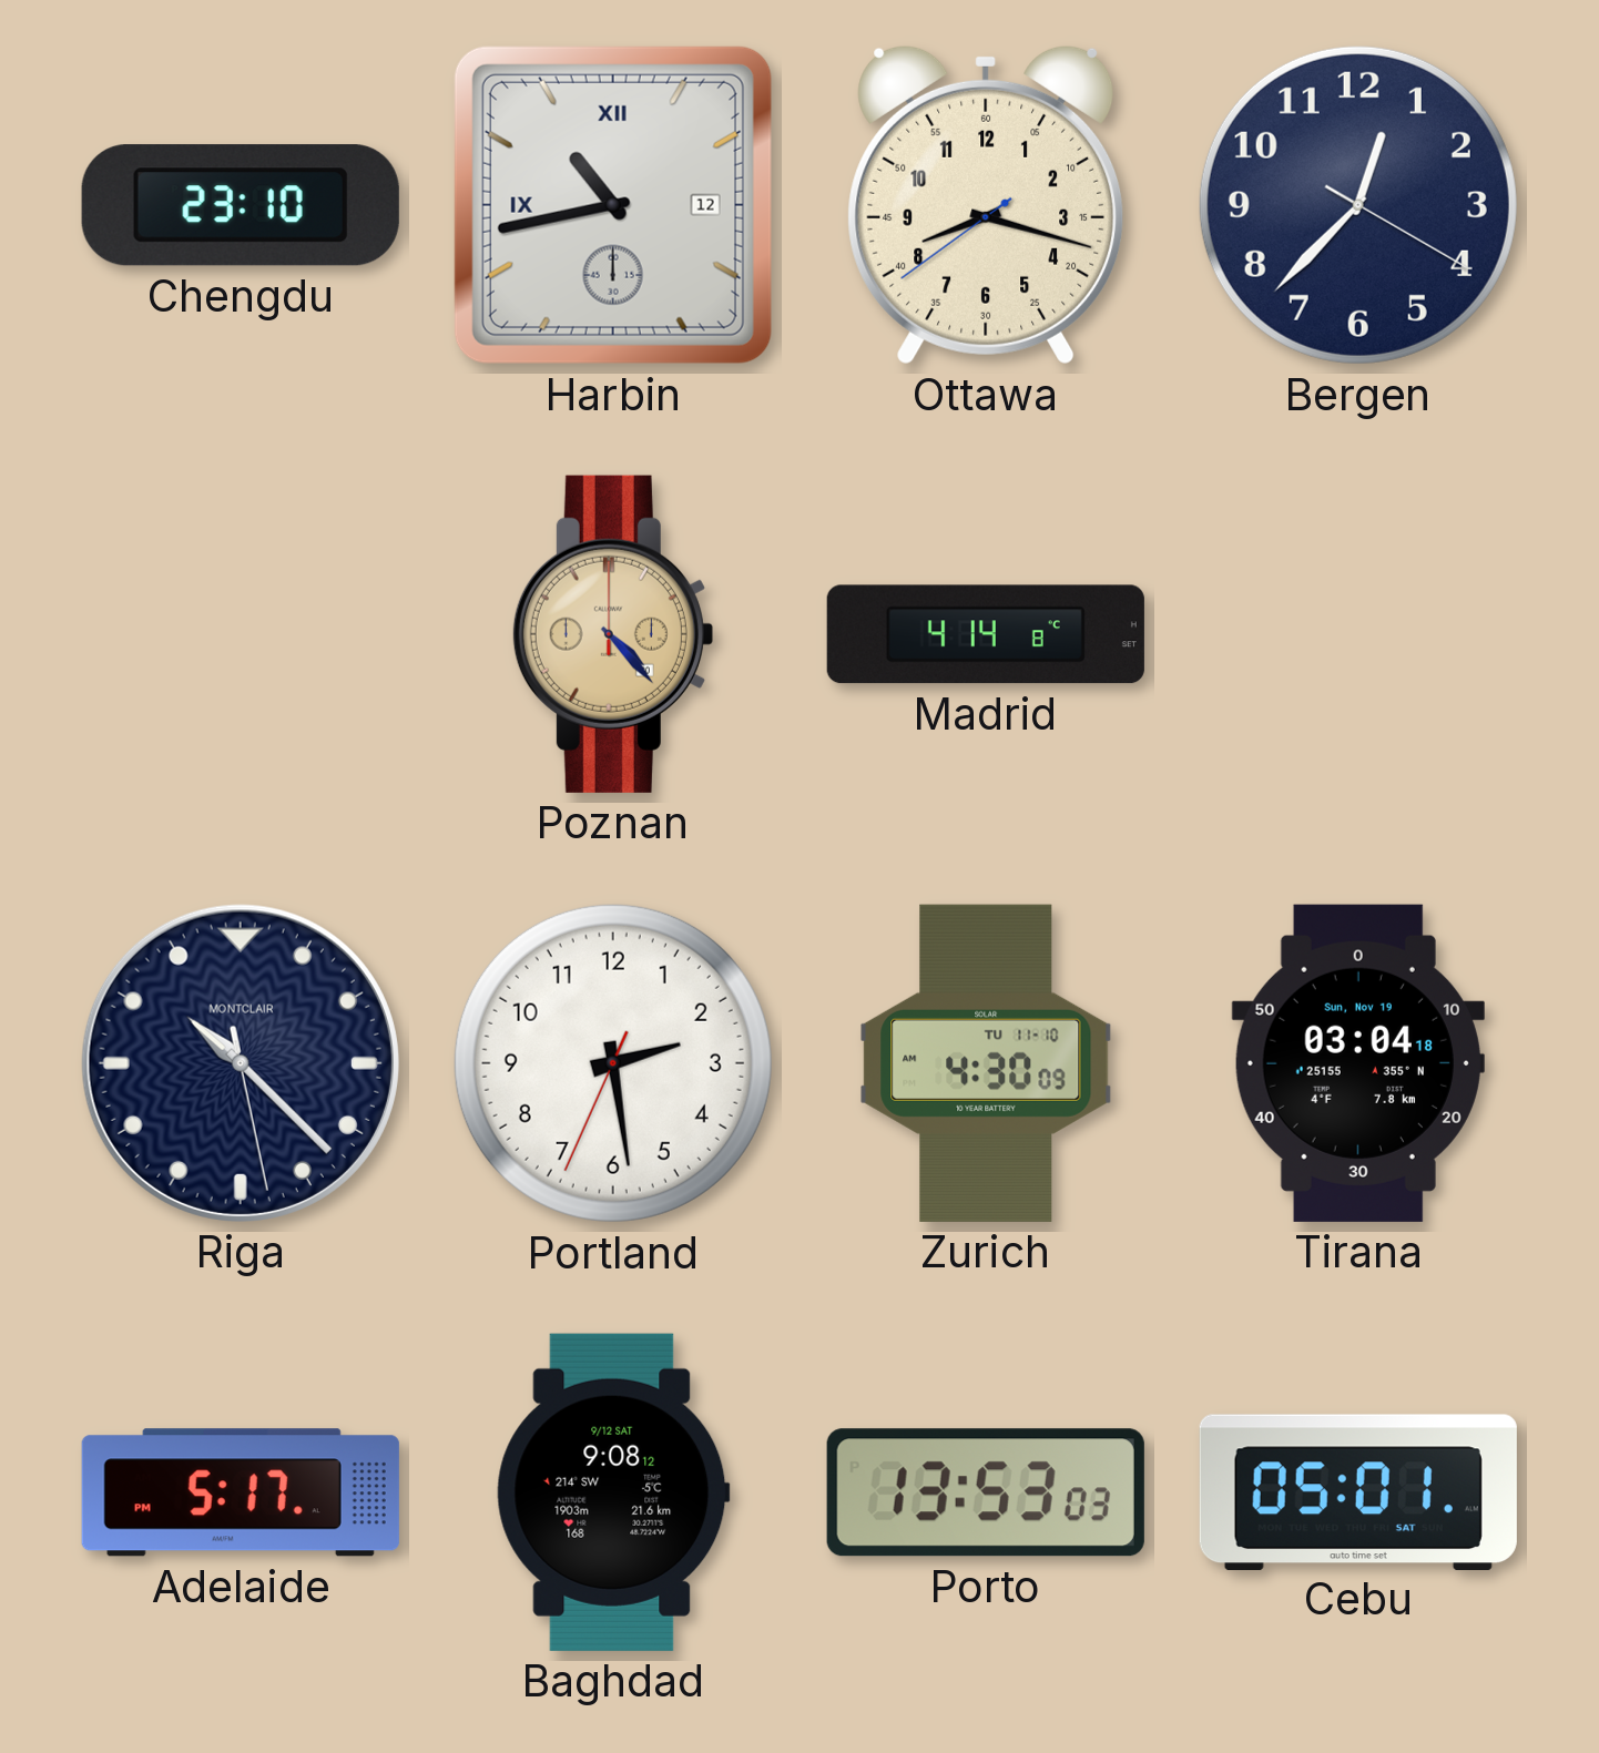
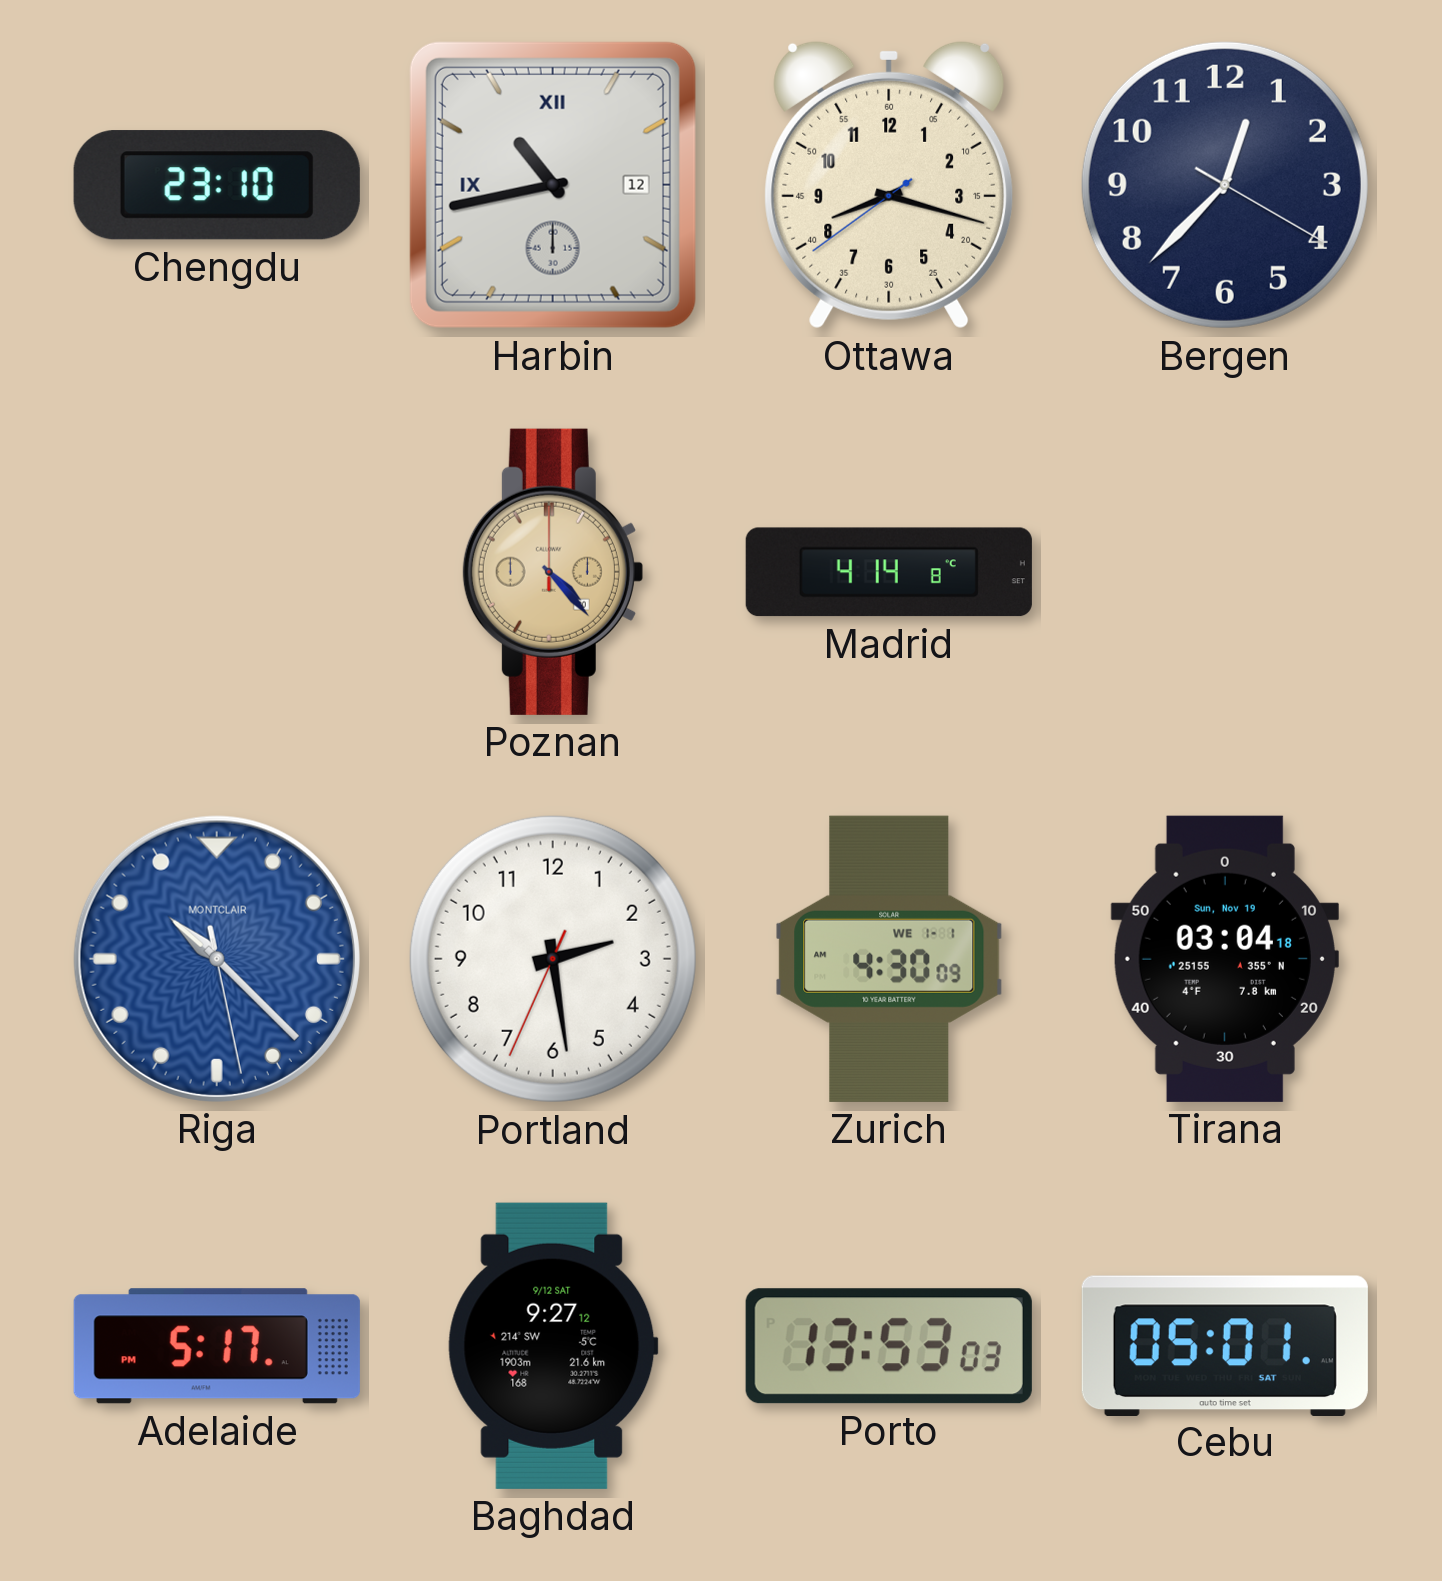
Riga dial: navy -> blue
Zurich date: TU 11-10 -> WE 1-1
Baghdad: 9:08 -> 9:27
